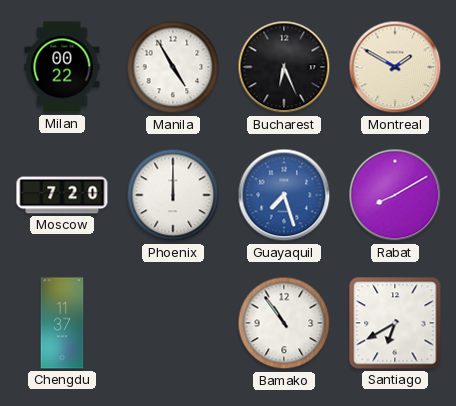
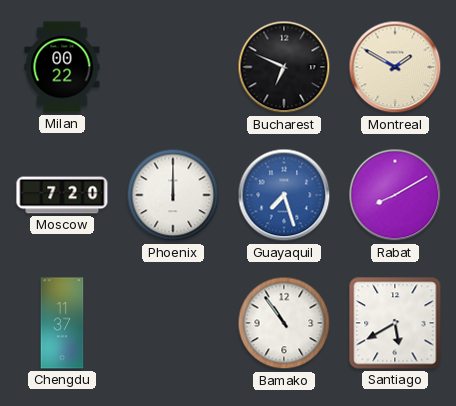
Manila: 4:55 -> none
Bucharest: 6:26 -> 6:49
Santiago: 6:40 -> 5:40
